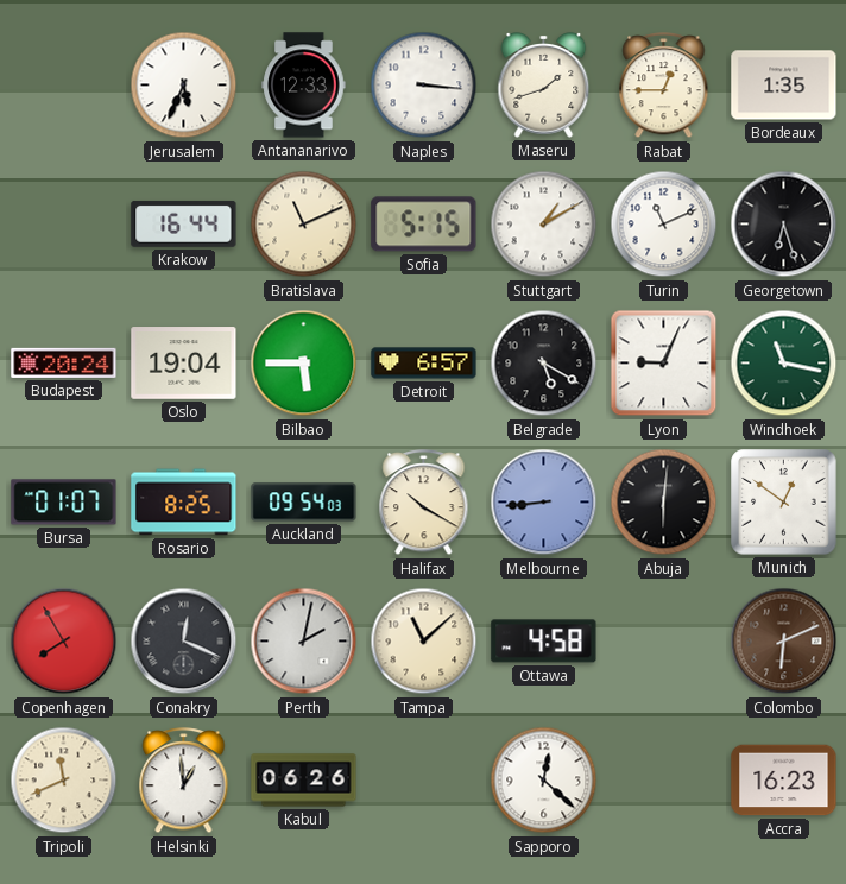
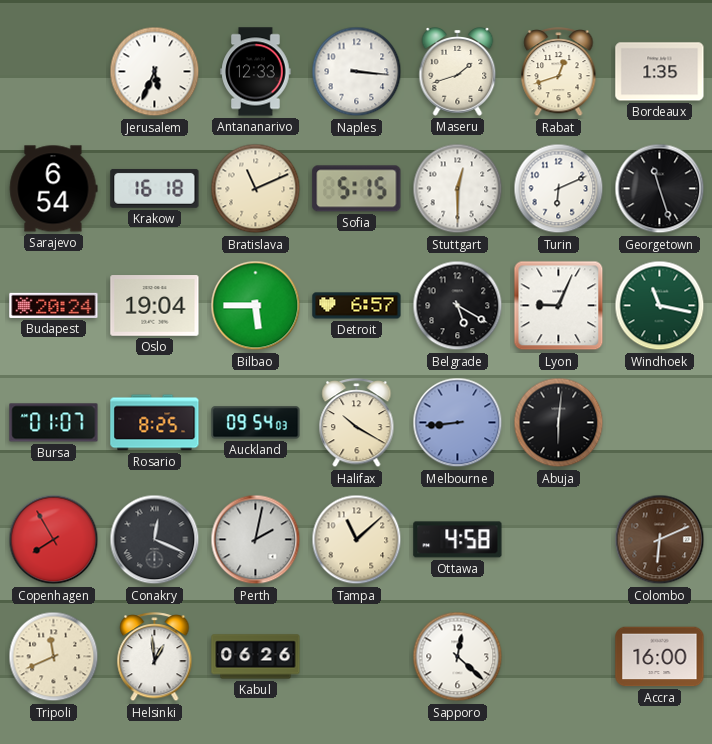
Rabat: 12:45 -> 12:42
Sarajevo: none -> 6:54
Krakow: 16:44 -> 16:18
Stuttgart: 1:10 -> 12:30
Turin: 11:11 -> 6:11
Georgetown: 6:27 -> 11:27
Munich: 12:51 -> none
Accra: 16:23 -> 16:00
